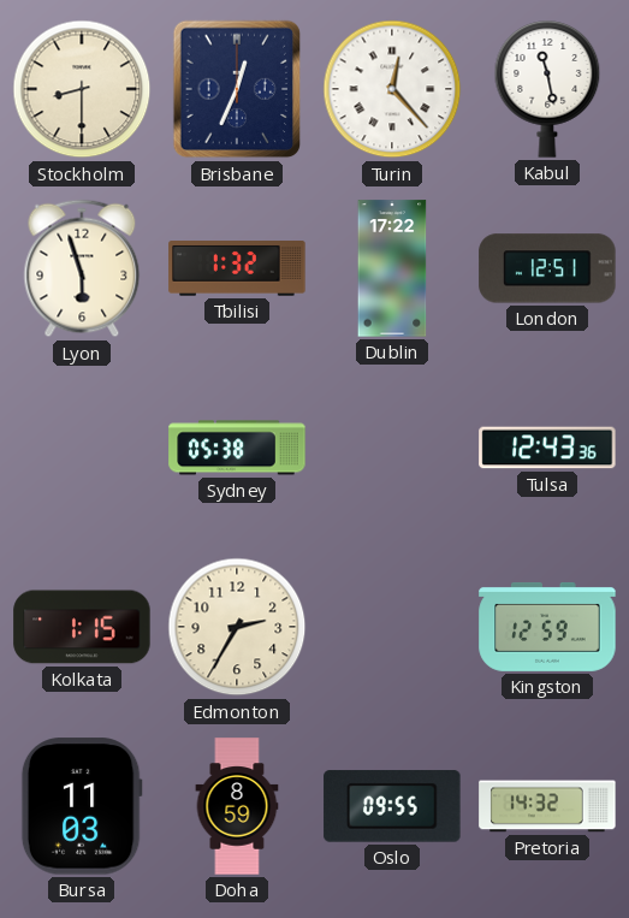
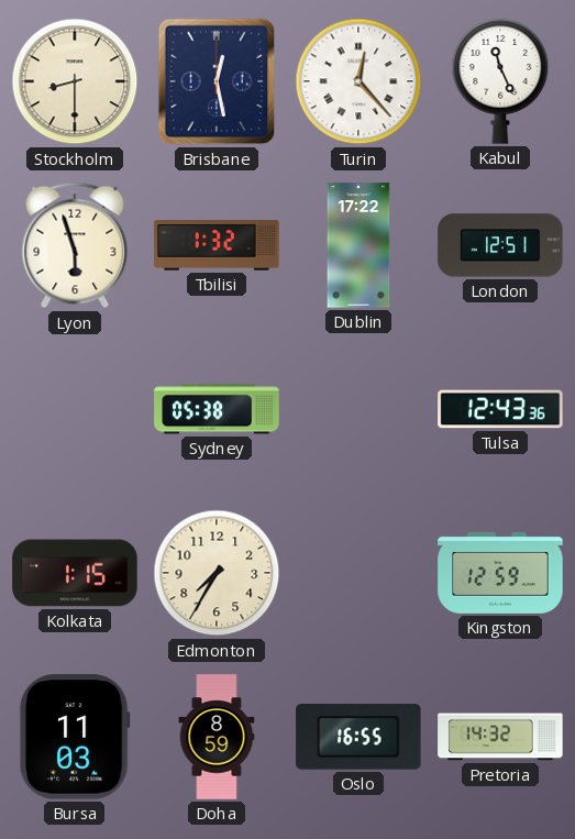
Brisbane: 12:34 -> 12:28
Kabul: 11:28 -> 11:26
Edmonton: 2:35 -> 7:35
Oslo: 09:55 -> 16:55
